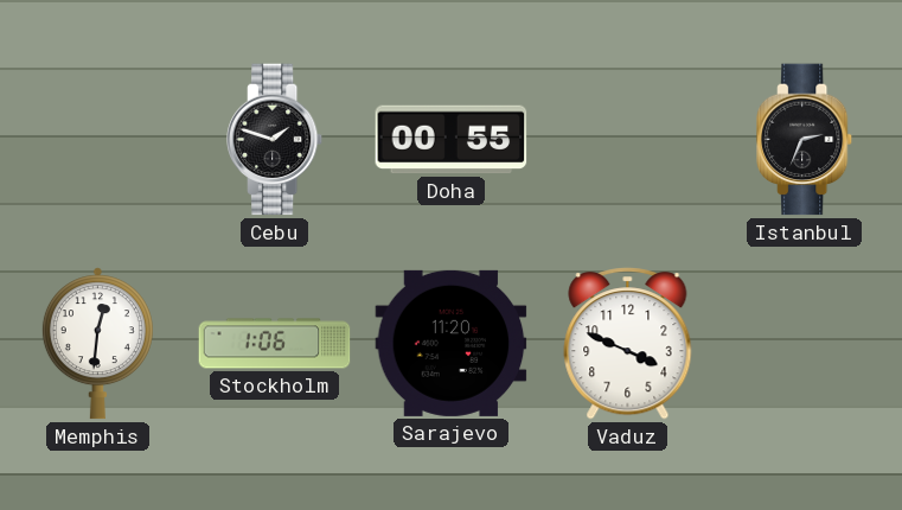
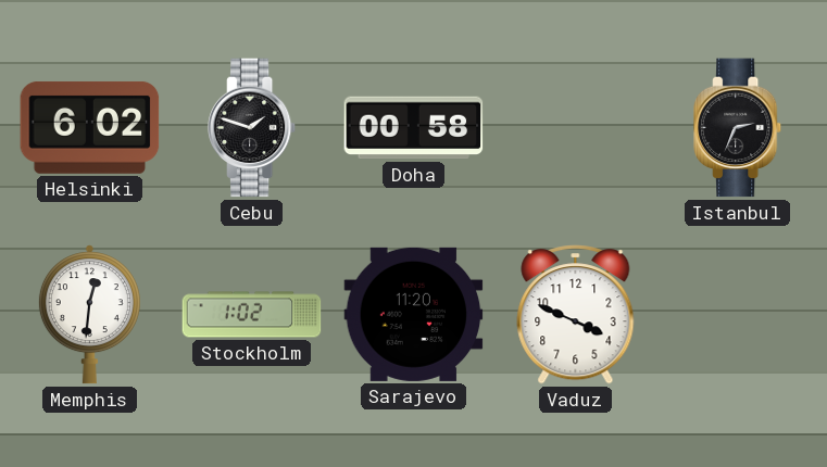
Helsinki: none -> 6:02
Doha: 00:55 -> 00:58
Stockholm: 1:06 -> 1:02
